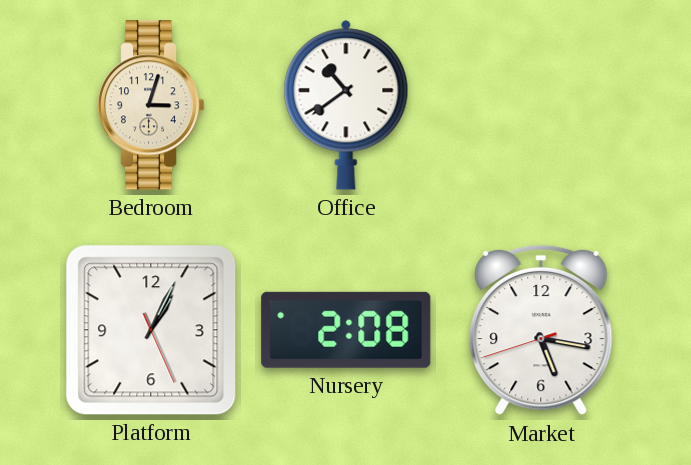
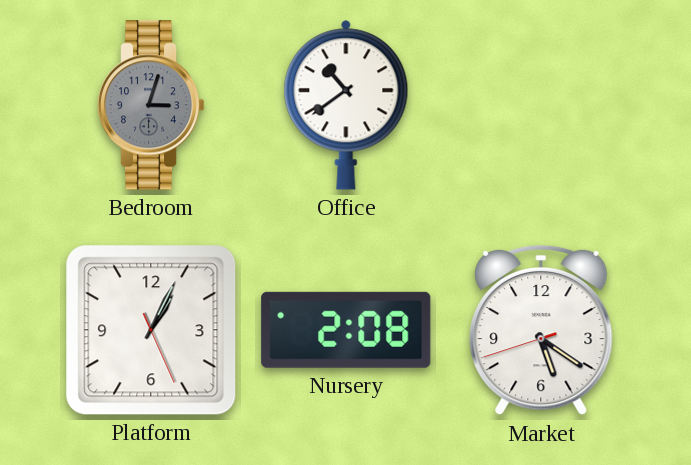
Bedroom dial: cream -> grey
Market: 5:16 -> 5:20
